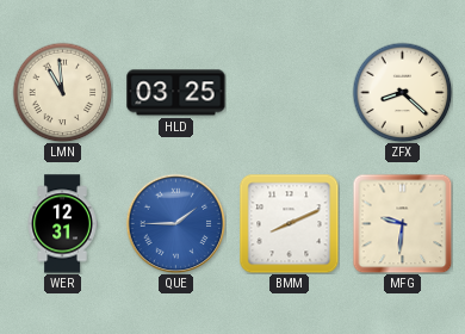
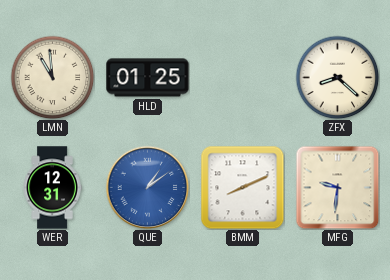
HLD: 03:25 -> 01:25
QUE: 1:45 -> 1:09
